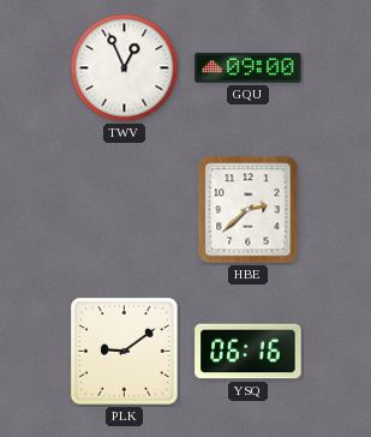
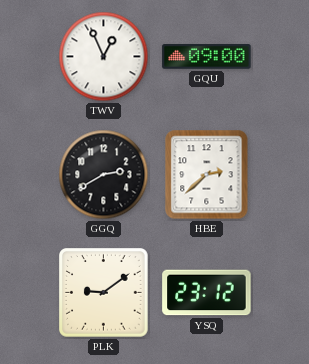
GGQ: none -> 2:40
YSQ: 06:16 -> 23:12
